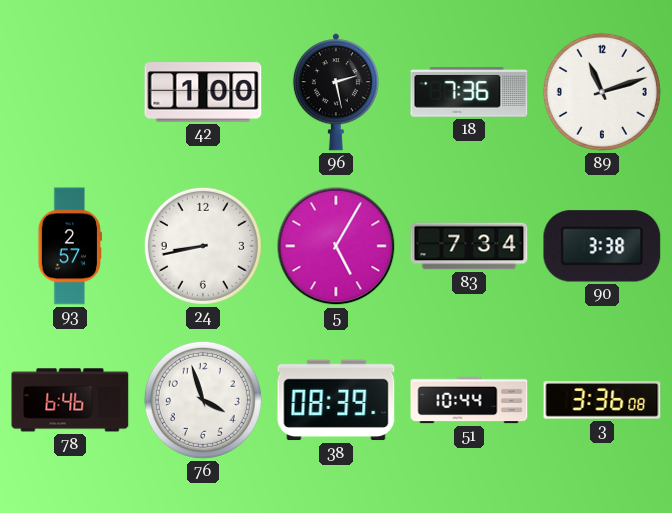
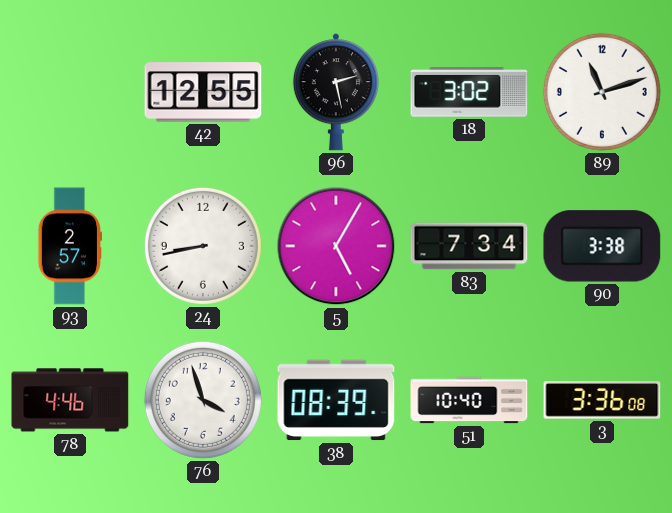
42: 1:00 -> 12:55
18: 7:36 -> 3:02
78: 6:46 -> 4:46
51: 10:44 -> 10:40
